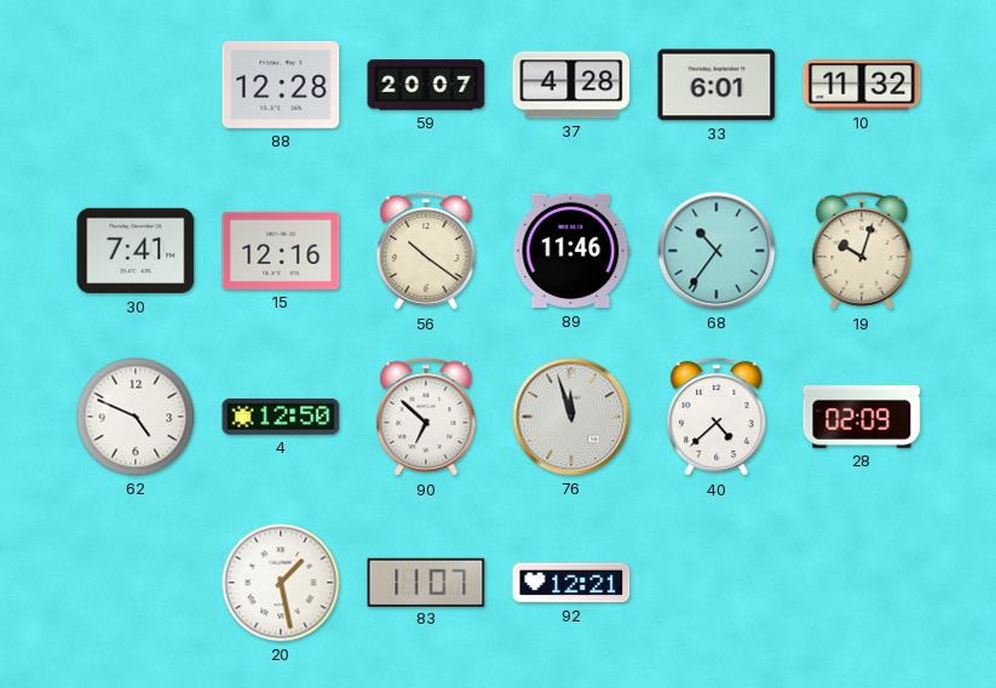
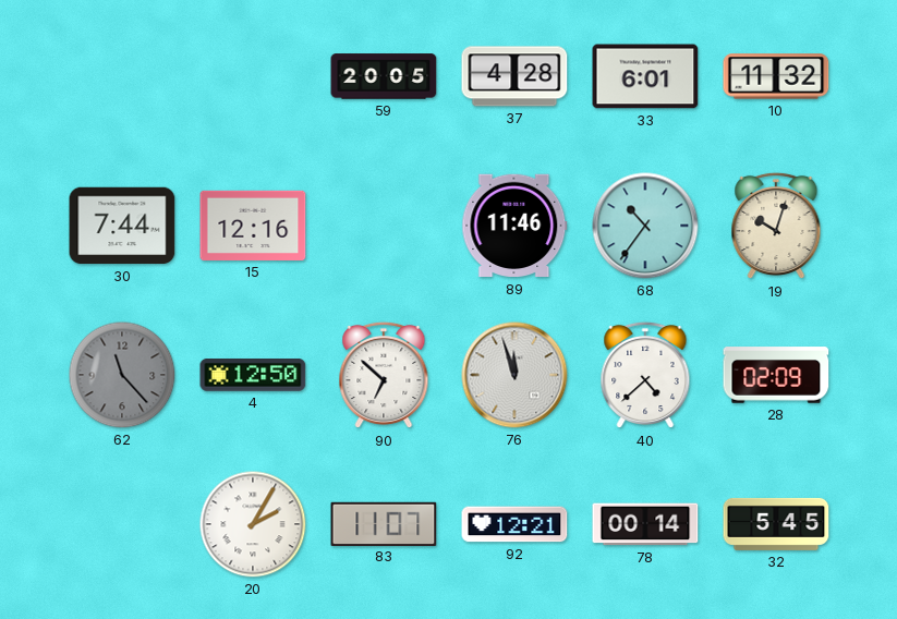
88: 12:28 -> none
59: 20:07 -> 20:05
30: 7:41 -> 7:44
56: 10:21 -> none
62: 4:49 -> 11:23
62 dial: white -> grey
20: 1:28 -> 2:05
78: none -> 00:14
32: none -> 5:45
